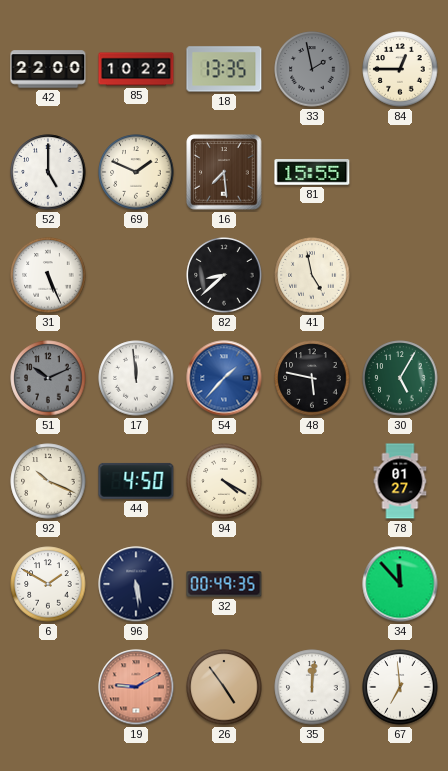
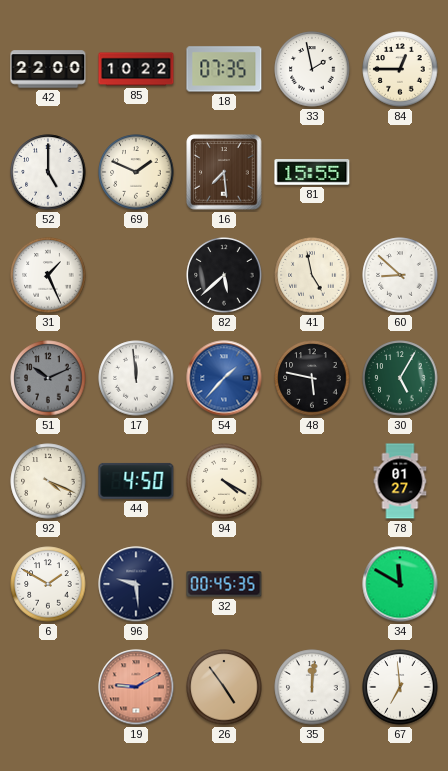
18: 13:35 -> 07:35
33 dial: grey -> white
31: 5:26 -> 1:26
82: 8:38 -> 5:38
60: none -> 8:52
92: 10:19 -> 4:19
96: 5:29 -> 9:29
32: 00:49 -> 00:45
34: 11:53 -> 11:50
